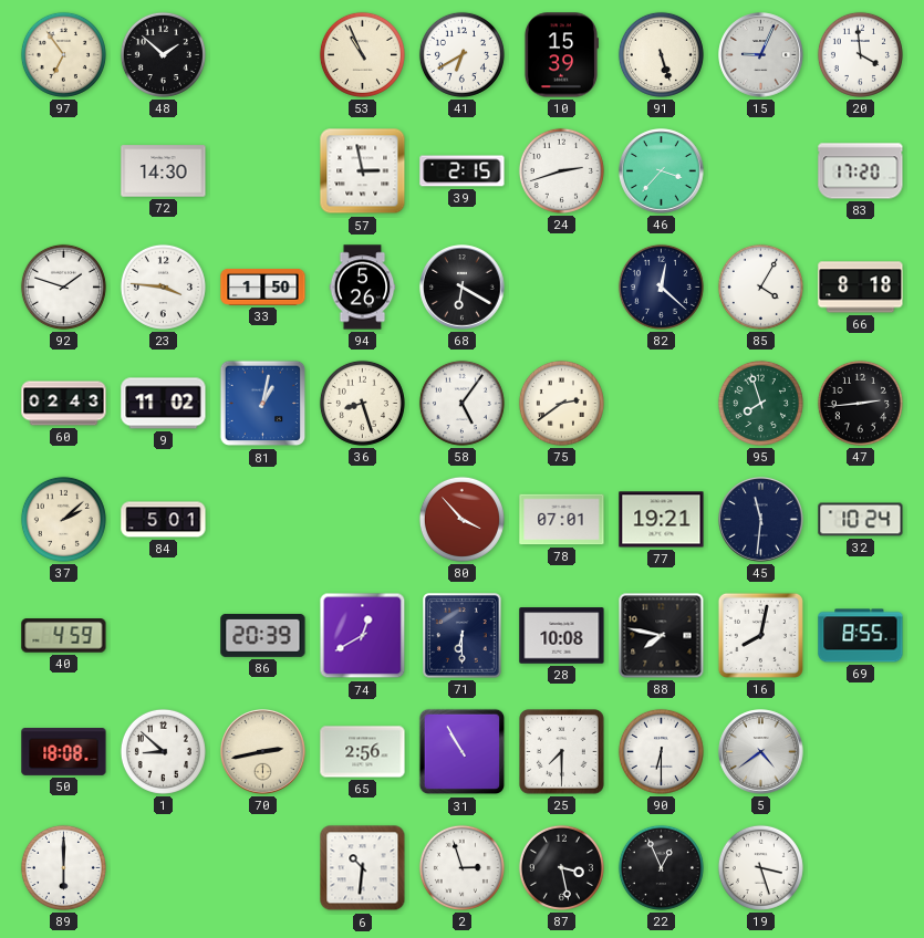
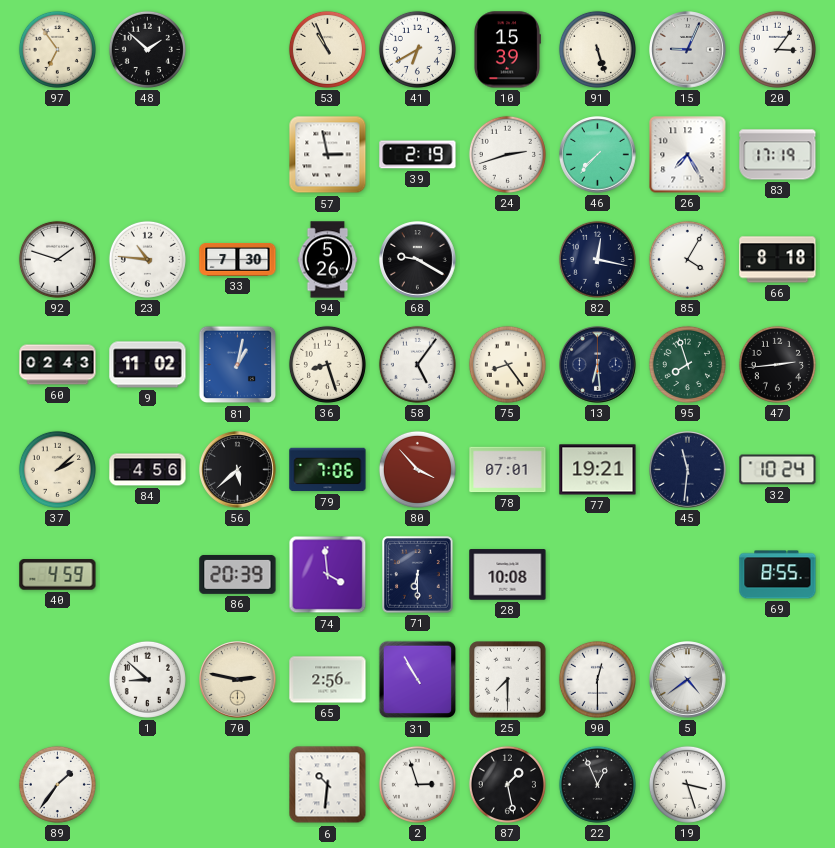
20: 3:59 -> 3:06
72: 14:30 -> none
39: 2:15 -> 2:19
46: 3:37 -> 7:37
26: none -> 7:25
83: 17:20 -> 17:19
23: 3:46 -> 10:46
33: 1:50 -> 7:30
68: 6:20 -> 9:20
82: 12:22 -> 12:17
75: 2:39 -> 8:24
13: none -> 6:29
84: 5:01 -> 4:56
56: none -> 5:38
79: none -> 7:06
74: 12:40 -> 3:59
88: 7:47 -> none
16: 8:02 -> none
50: 18:08 -> none
70: 2:43 -> 2:47
90: 6:30 -> 12:30
89: 6:00 -> 1:36
87: 3:28 -> 1:28
